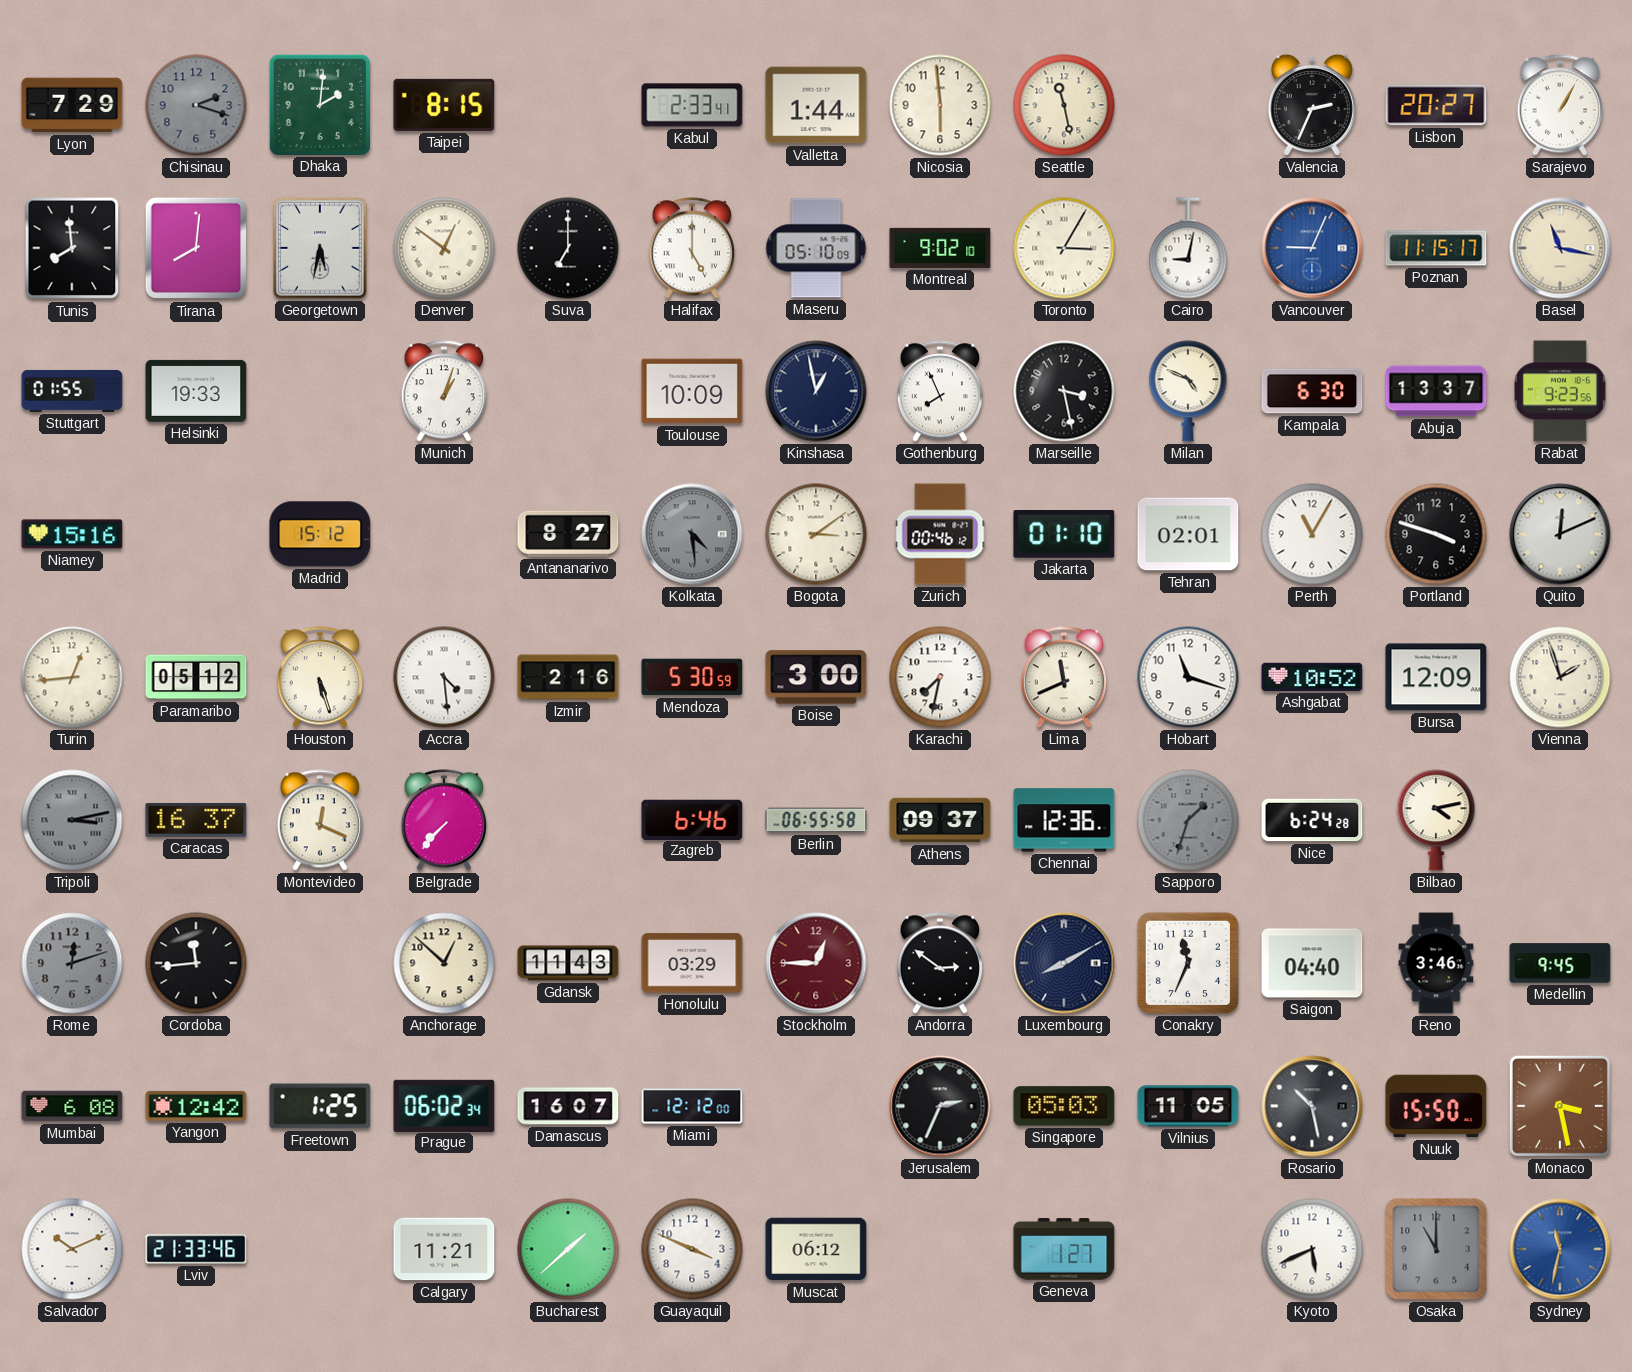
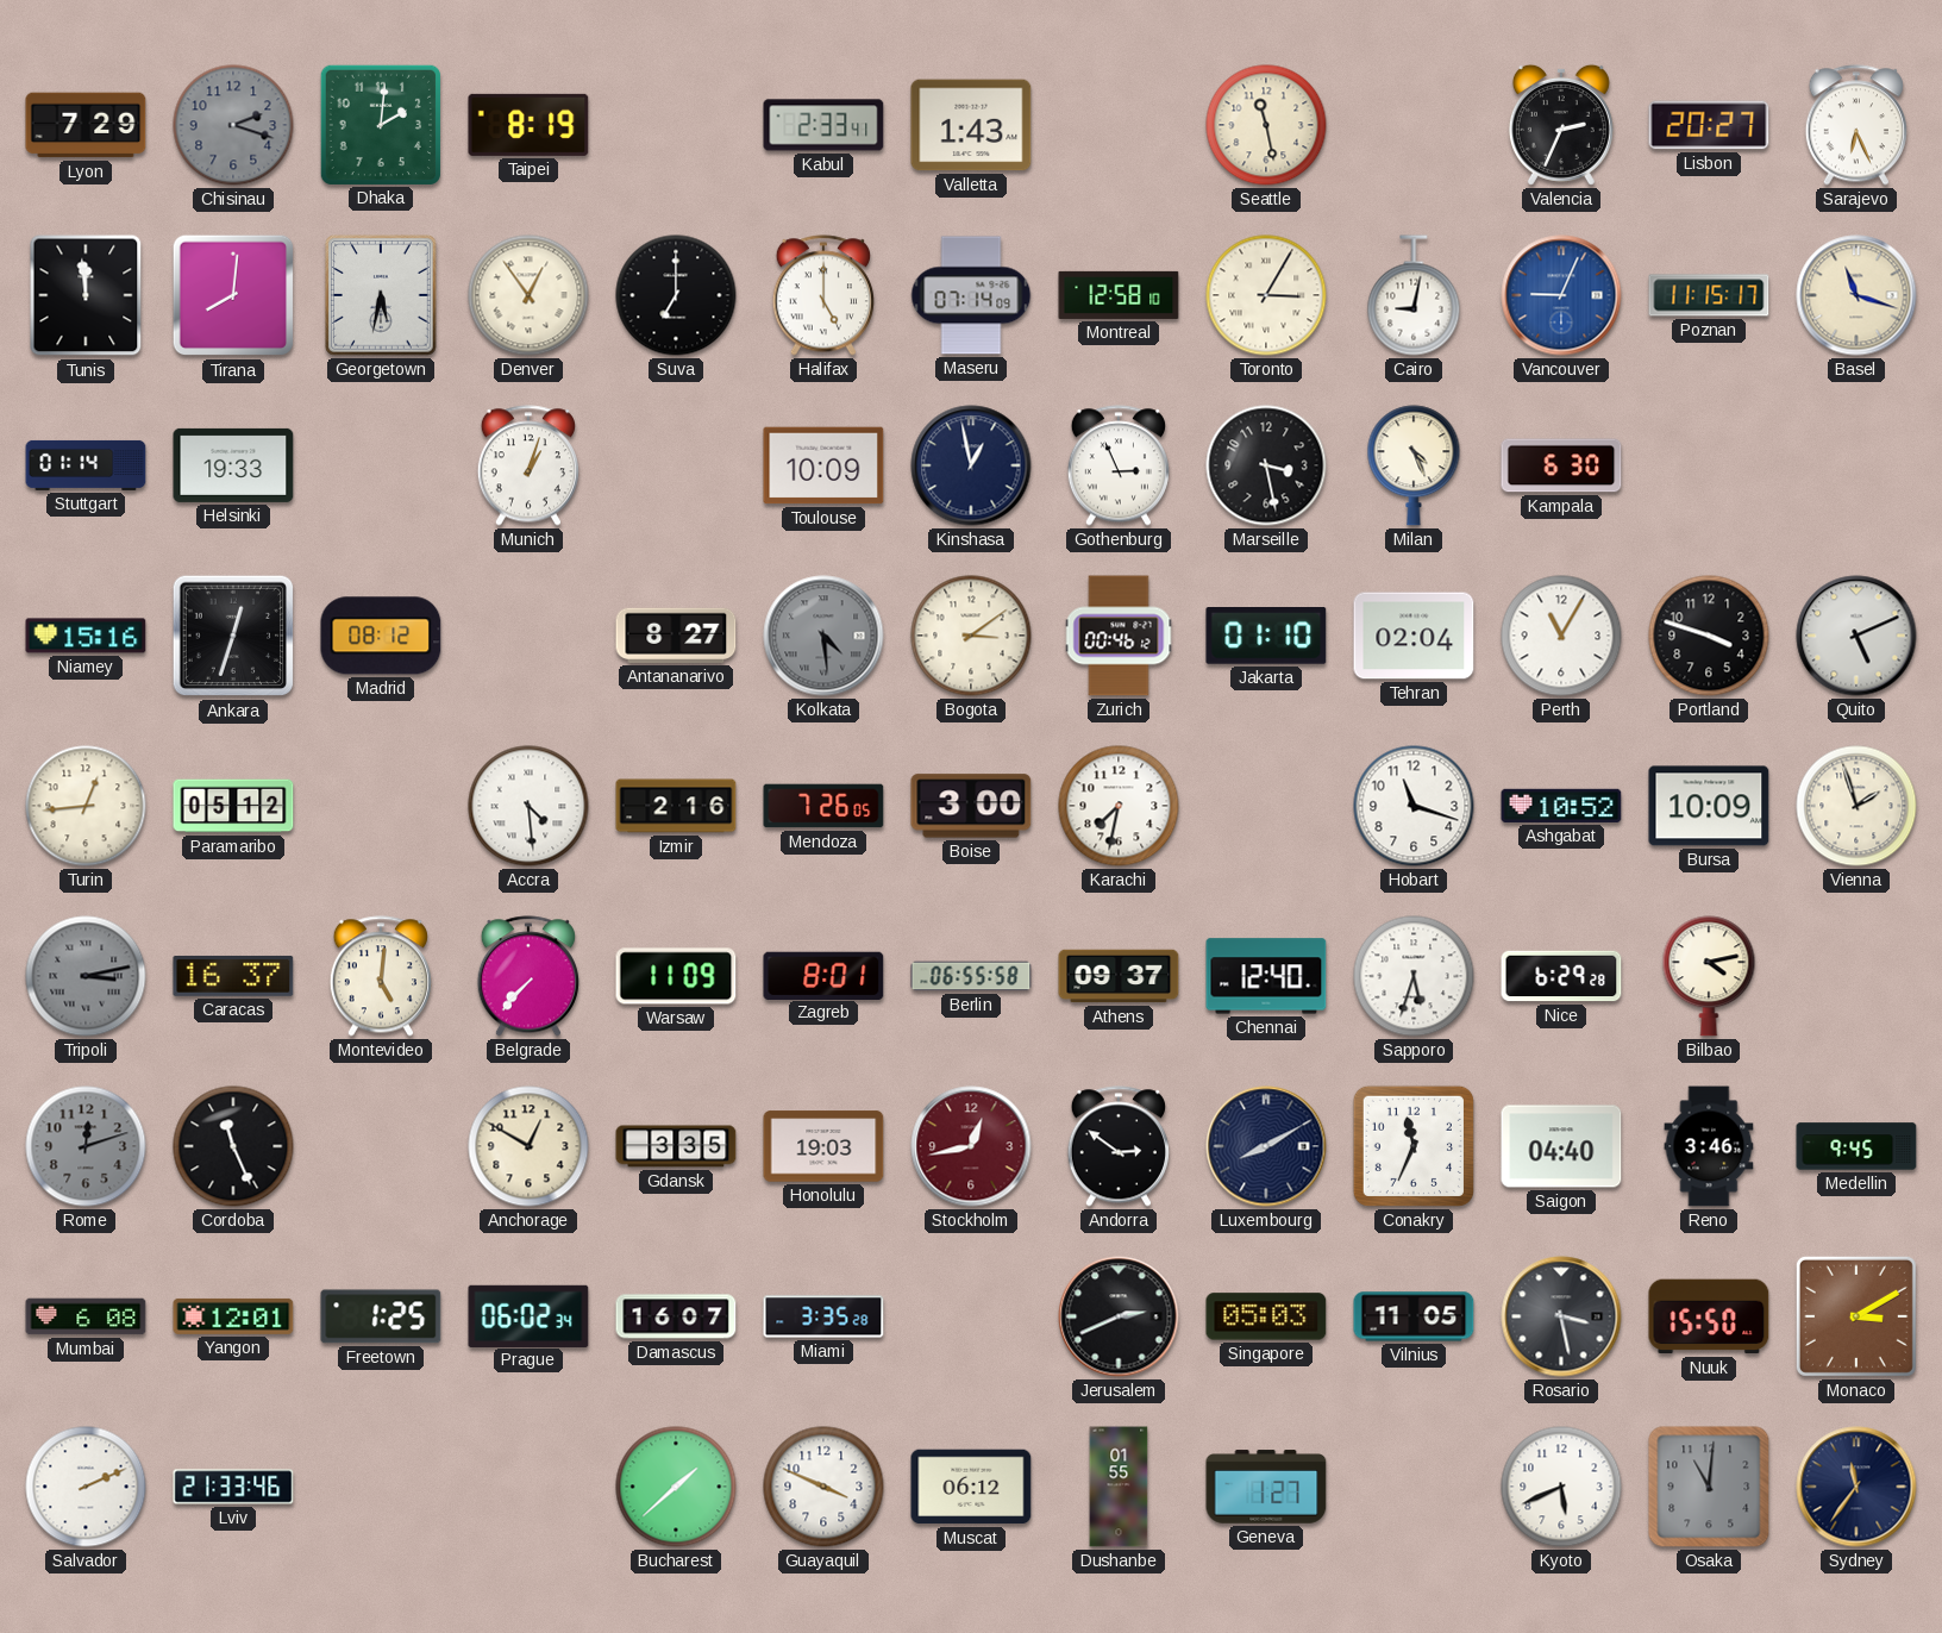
Taipei: 8:15 -> 8:19
Valletta: 1:44 -> 1:43
Nicosia: 5:59 -> none
Sarajevo: 1:05 -> 6:26
Tunis: 7:59 -> 11:59
Denver: 12:51 -> 12:54
Maseru: 05:10 -> 07:14
Montreal: 9:02 -> 12:58
Basel: 11:17 -> 11:18
Stuttgart: 01:55 -> 01:14
Gothenburg: 7:56 -> 2:56
Milan: 4:49 -> 4:26
Abuja: 13:37 -> none
Rabat: 9:23 -> none
Ankara: none -> 12:33
Madrid: 15:12 -> 08:12
Tehran: 02:01 -> 02:04
Quito: 12:11 -> 5:11
Houston: 5:27 -> none
Mendoza: 5:30 -> 7:26
Lima: 11:41 -> none
Bursa: 12:09 -> 10:09
Montevideo: 12:19 -> 5:01
Warsaw: none -> 11:09
Zagreb: 6:46 -> 8:01
Chennai: 12:36 -> 12:40
Sapporo: 1:33 -> 5:33
Sapporo dial: grey -> white
Nice: 6:24 -> 6:29
Cordoba: 11:44 -> 11:26
Anchorage: 12:52 -> 12:50
Gdansk: 11:43 -> 3:35
Honolulu: 03:29 -> 19:03
Stockholm: 12:45 -> 12:43
Yangon: 12:42 -> 12:01
Miami: 12:12 -> 3:35
Jerusalem: 2:34 -> 2:41
Rosario: 10:28 -> 3:28
Monaco: 3:28 -> 3:10
Salvador: 10:11 -> 2:11
Calgary: 11:21 -> none
Dushanbe: none -> 01:55
Osaka: 11:00 -> 11:01
Sydney: 11:32 -> 11:36
Sydney dial: blue -> navy
